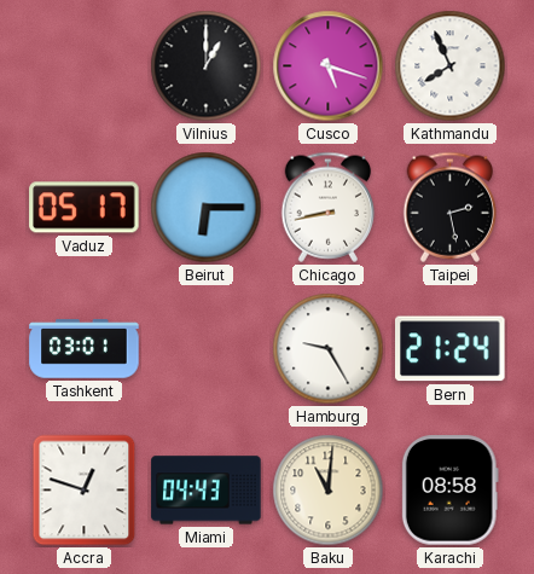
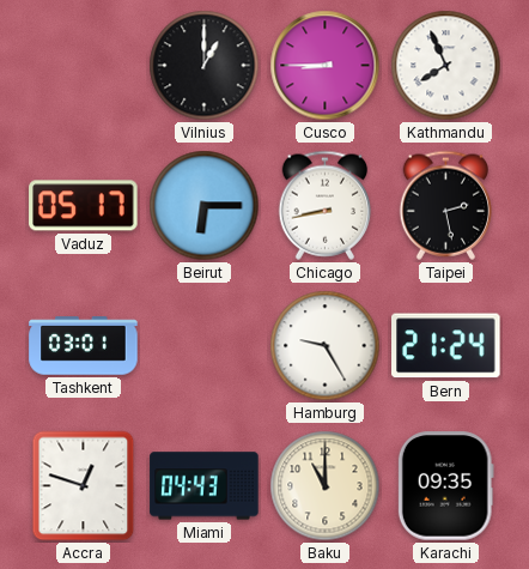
Cusco: 5:18 -> 8:45
Baku: 11:01 -> 11:00
Karachi: 08:58 -> 09:35
